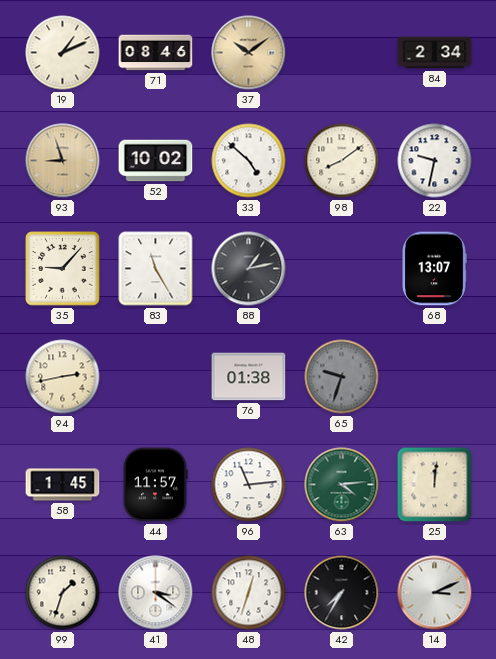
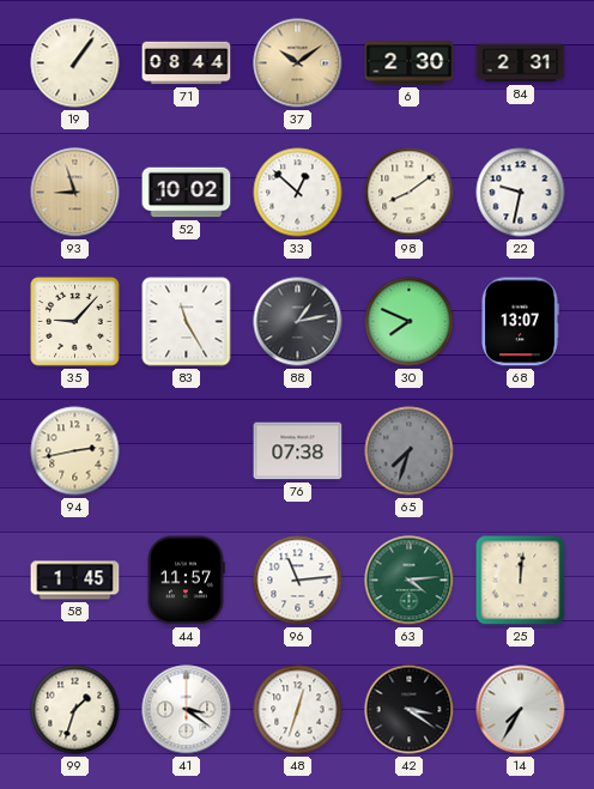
19: 1:11 -> 1:06
71: 08:46 -> 08:44
6: none -> 2:30
84: 2:34 -> 2:31
33: 4:52 -> 12:52
30: none -> 7:49
76: 01:38 -> 07:38
65: 9:33 -> 7:33
42: 7:35 -> 3:21
14: 3:11 -> 7:35
